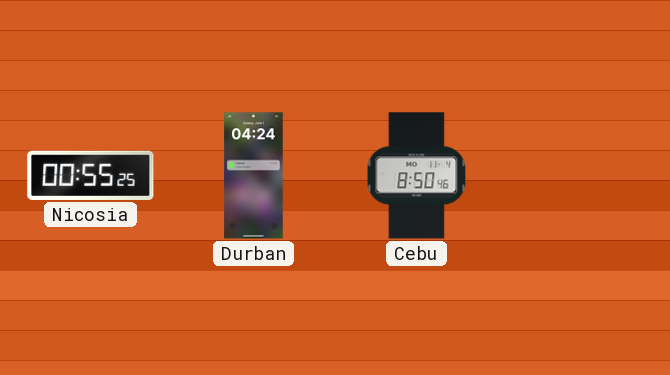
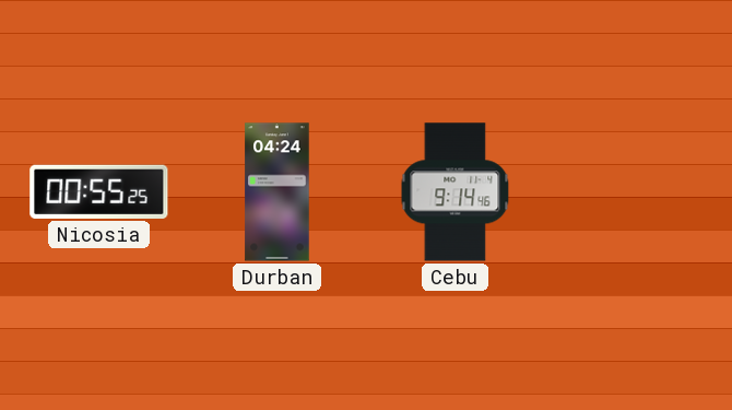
Cebu: 8:50 -> 9:14
